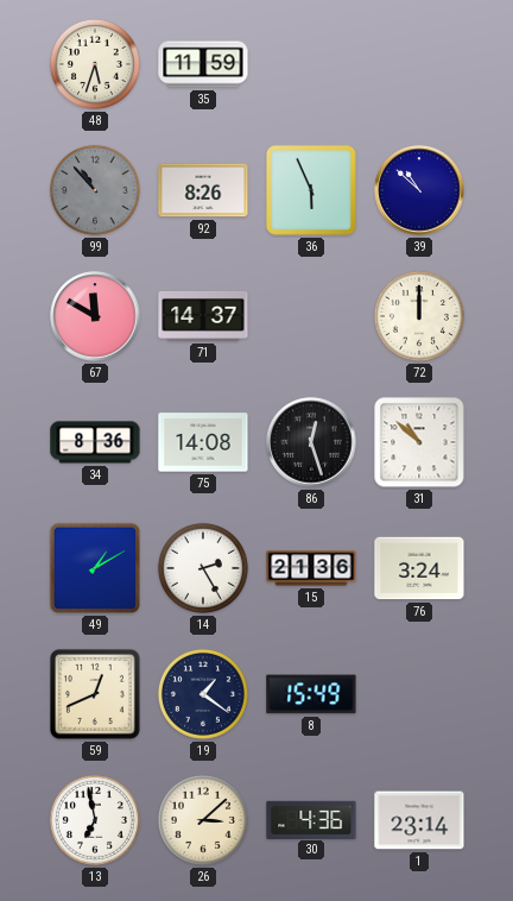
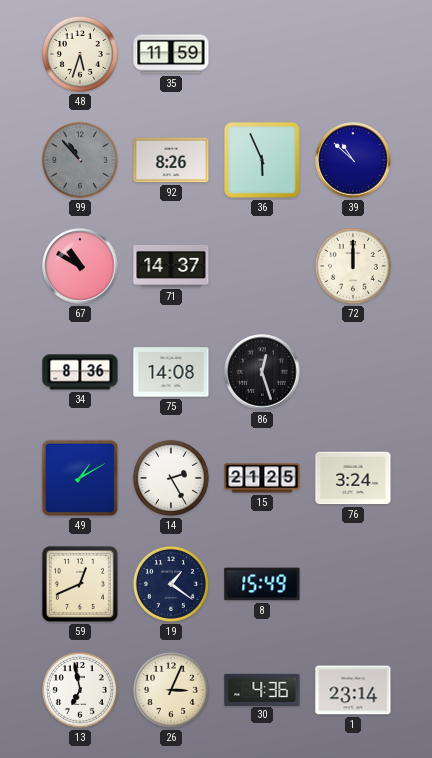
67: 11:50 -> 10:50
31: 10:52 -> none
15: 21:36 -> 21:25
26: 3:08 -> 3:04
